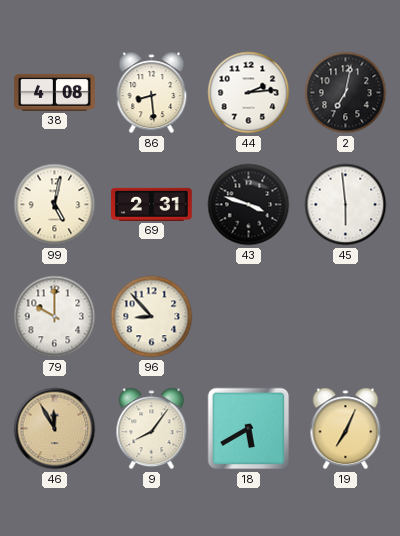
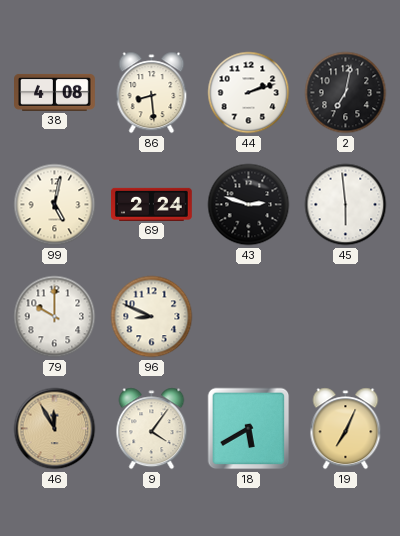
44: 2:14 -> 2:12
69: 2:31 -> 2:24
43: 3:48 -> 2:48
96: 8:53 -> 8:49
9: 8:06 -> 4:06
